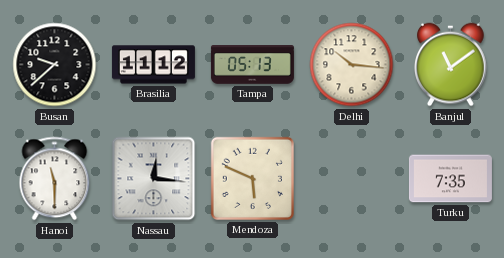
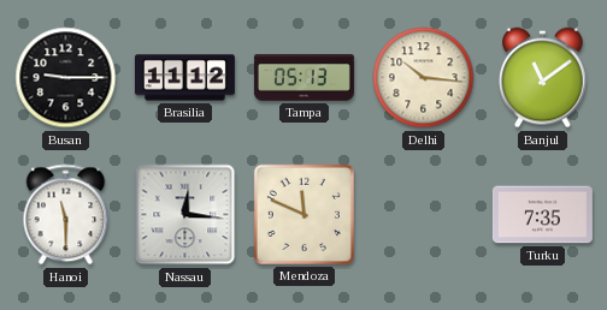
Busan: 9:38 -> 9:15
Mendoza: 5:49 -> 11:49
